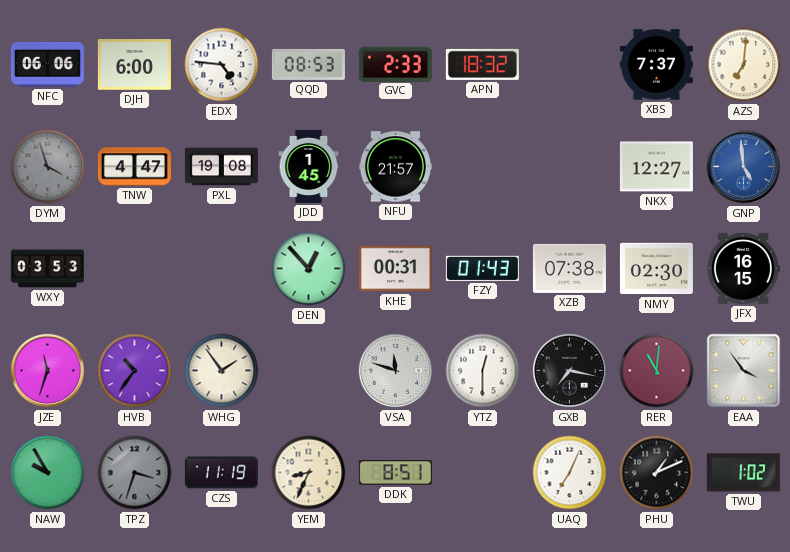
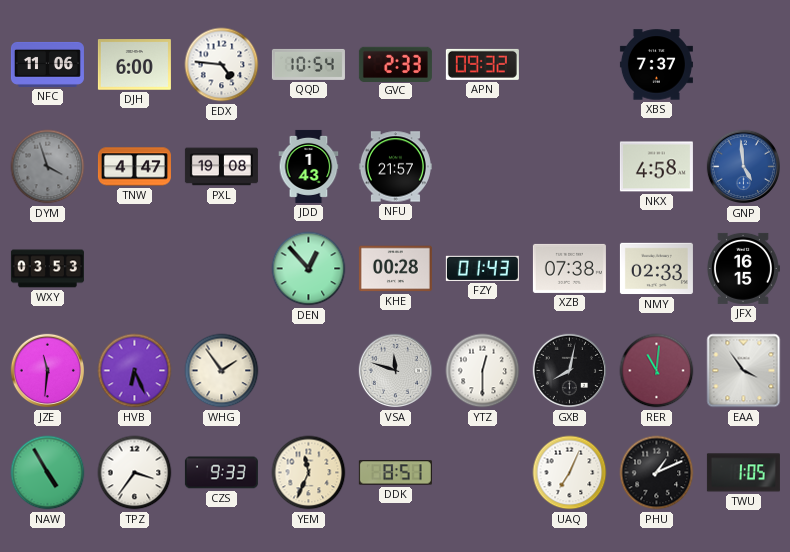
NFC: 06:06 -> 11:06
QQD: 08:53 -> 10:54
APN: 18:32 -> 09:32
AZS: 7:01 -> none
JDD: 1:45 -> 1:43
NKX: 12:27 -> 4:58
KHE: 00:31 -> 00:28
NMY: 02:30 -> 02:33
JZE: 11:33 -> 11:31
HVB: 10:36 -> 6:26
GXB: 7:17 -> 8:02
NAW: 9:55 -> 4:55
TPZ: 3:33 -> 3:36
TPZ dial: grey -> white
CZS: 11:19 -> 9:33
YEM: 8:34 -> 11:34
TWU: 1:02 -> 1:05
